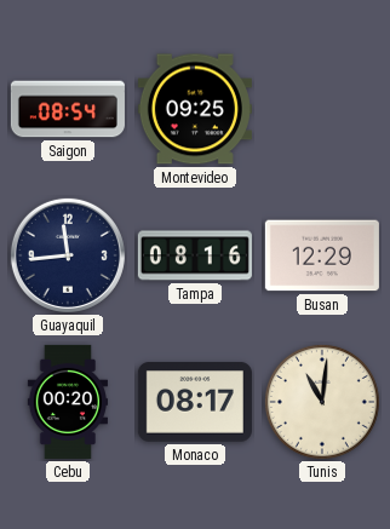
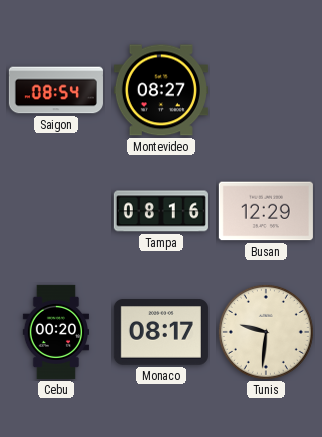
Montevideo: 09:25 -> 08:27
Guayaquil: 11:44 -> none
Tunis: 11:01 -> 9:31
